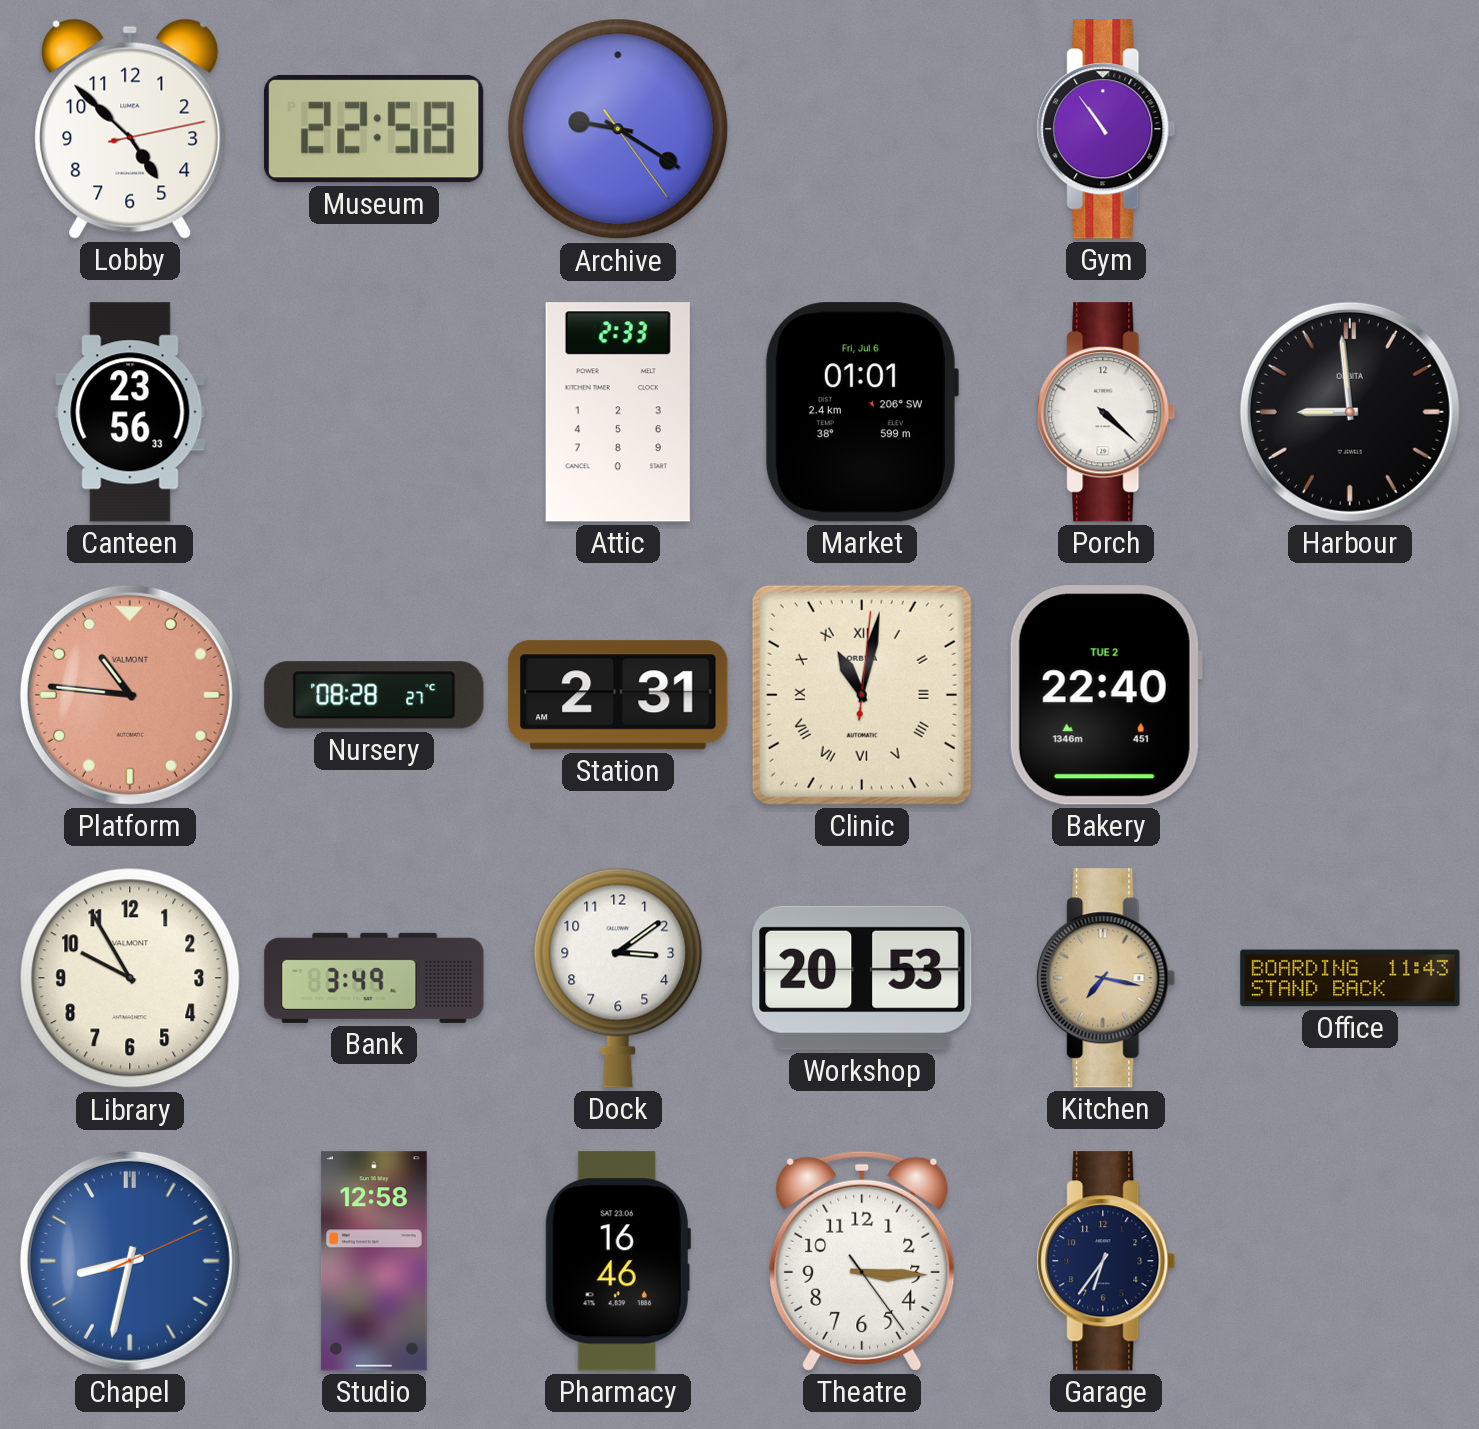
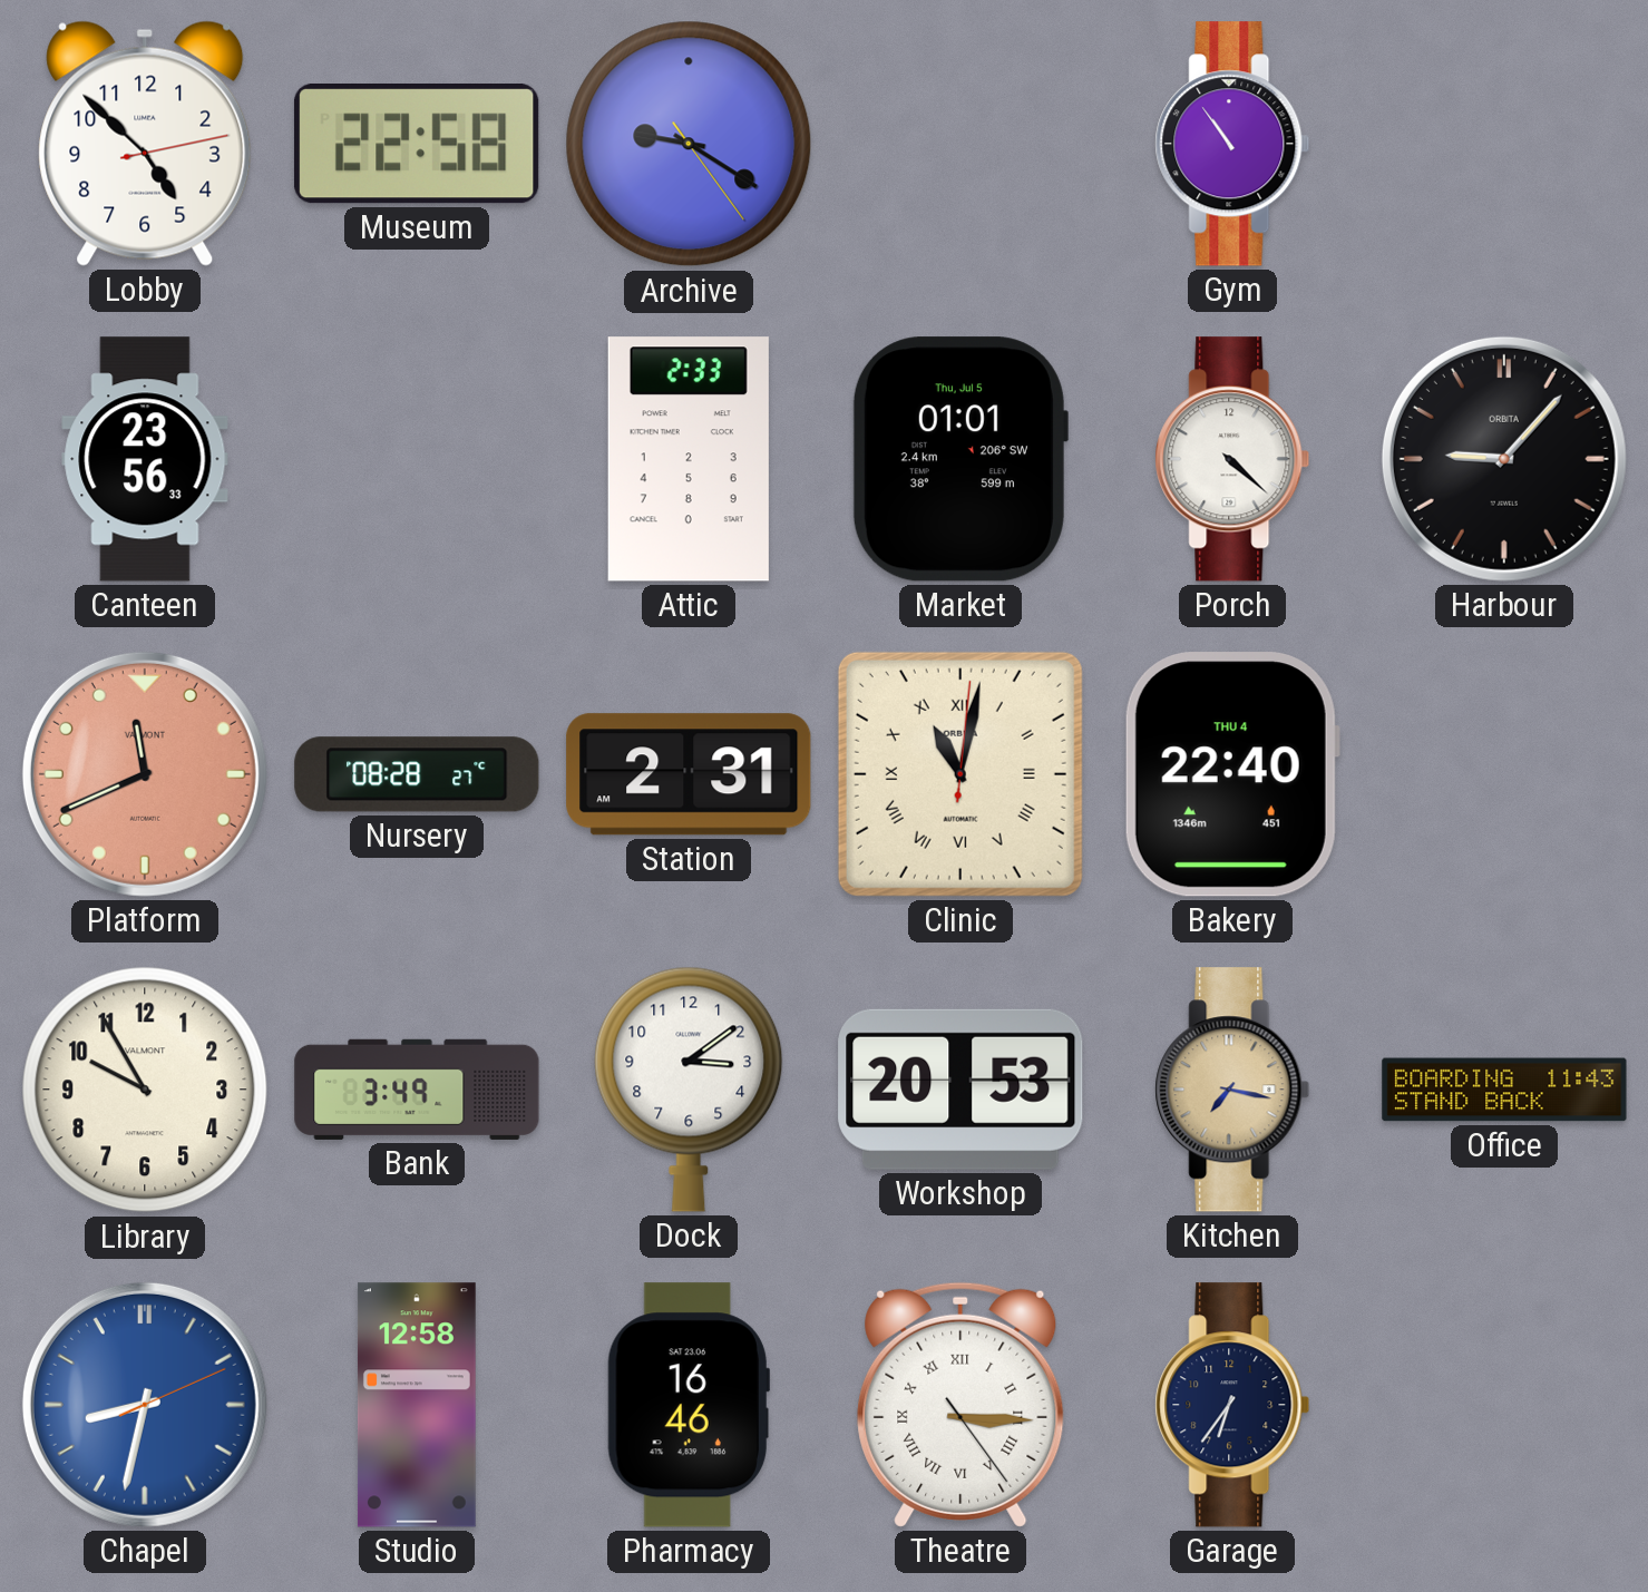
Market date: Fri, Jul 6 -> Thu, Jul 5
Harbour: 8:59 -> 9:07
Platform: 10:46 -> 11:41
Bakery date: TUE 2 -> THU 4
Theatre numerals: Arabic -> Roman
